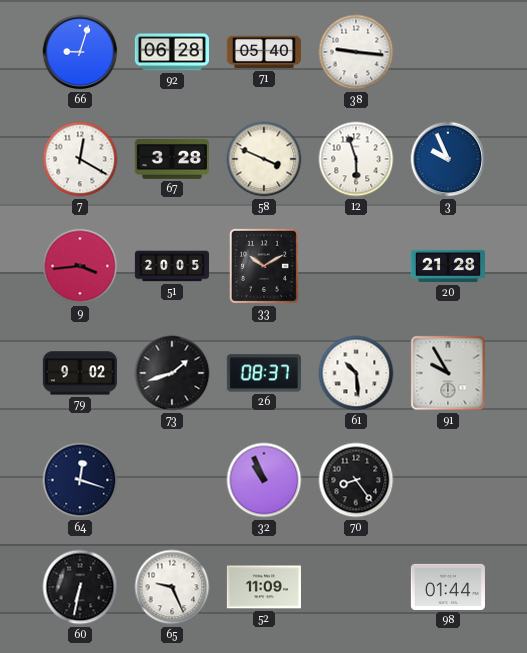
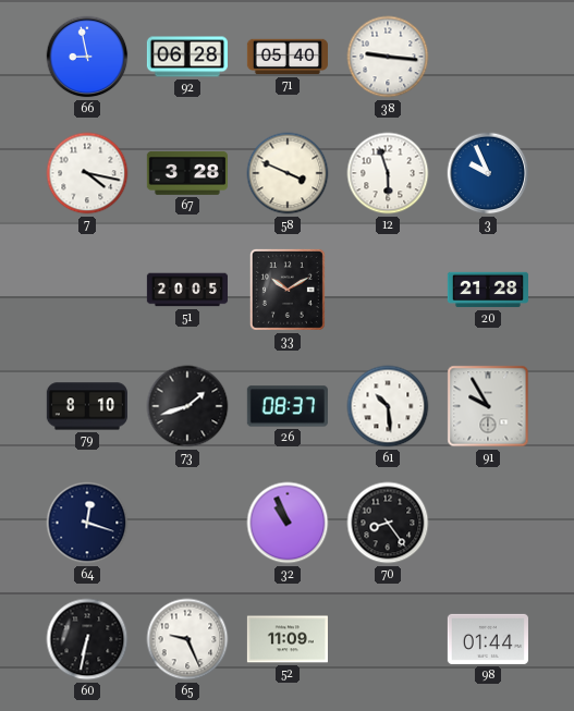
66: 9:03 -> 8:58
7: 12:20 -> 4:17
9: 3:44 -> none
79: 9:02 -> 8:10
